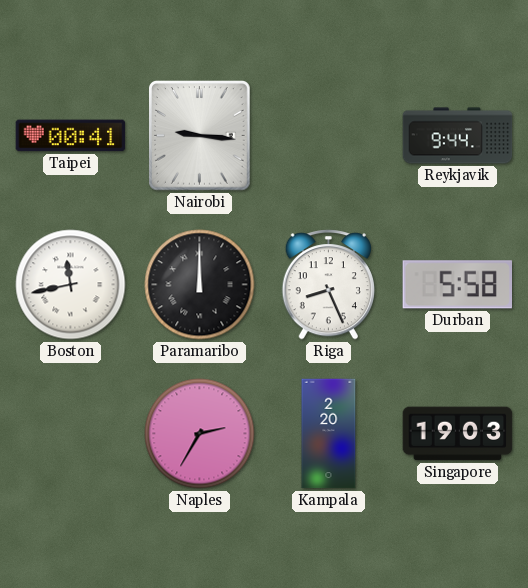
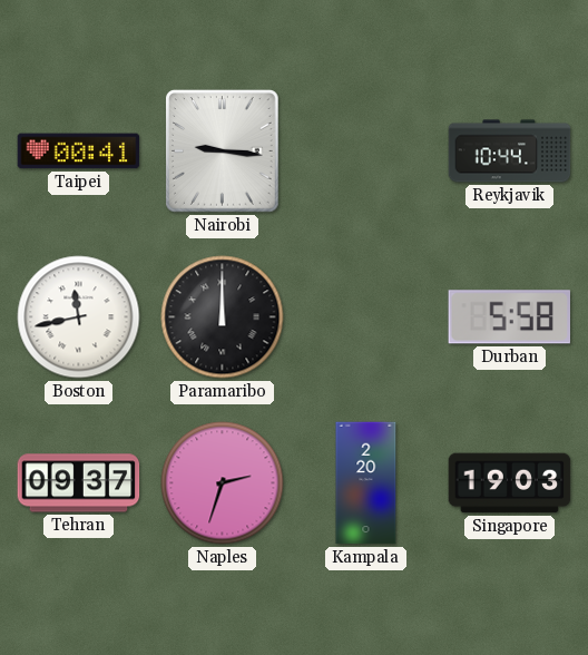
Reykjavik: 9:44 -> 10:44
Riga: 8:26 -> none
Tehran: none -> 09:37
Naples: 2:35 -> 2:33
